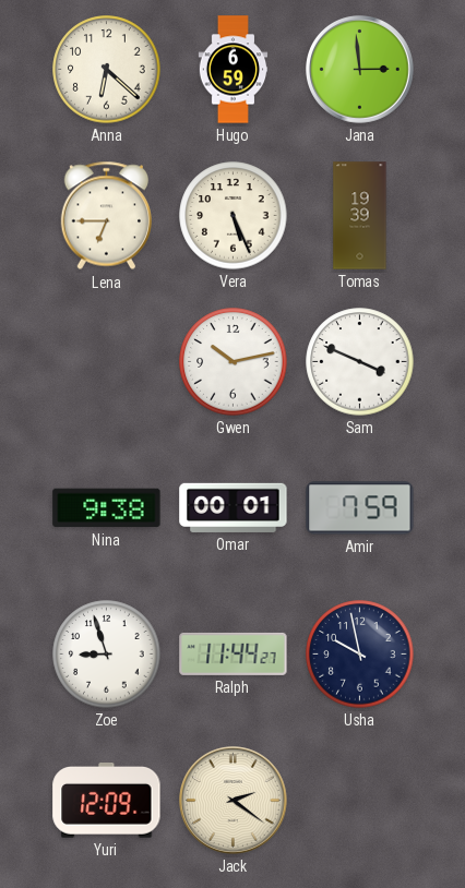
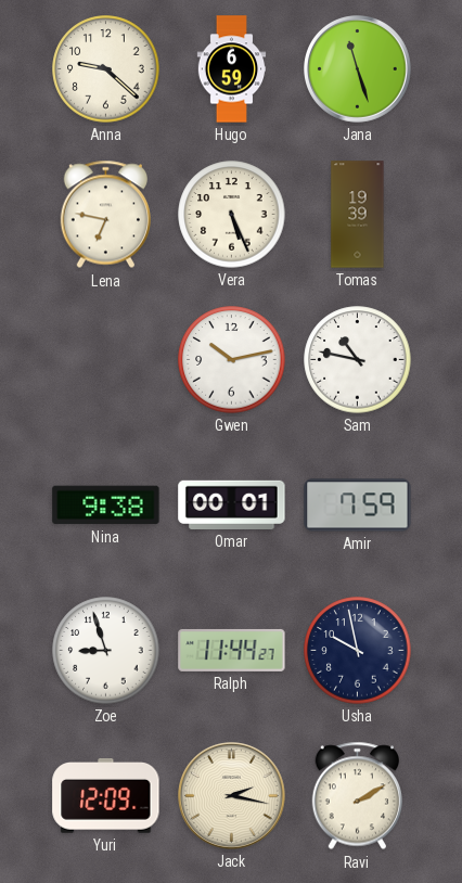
Anna: 6:22 -> 9:22
Jana: 2:59 -> 11:27
Lena: 6:45 -> 6:47
Sam: 3:49 -> 10:47
Jack: 2:21 -> 2:17
Ravi: none -> 2:10
